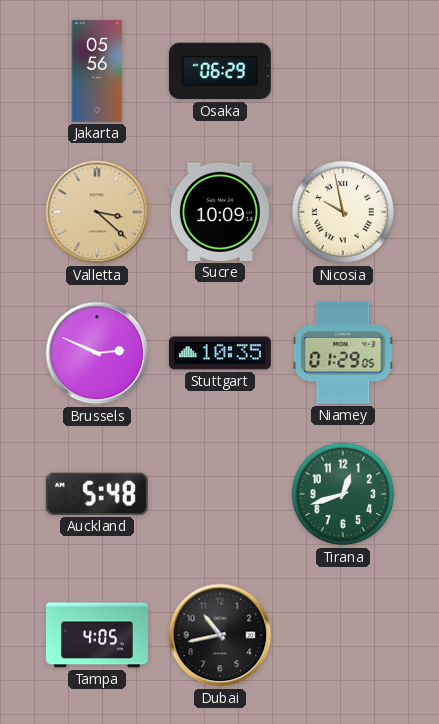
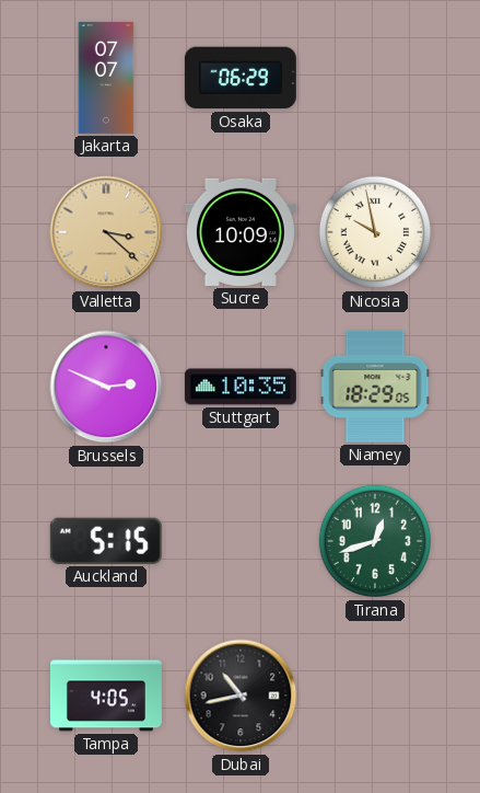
Jakarta: 05:56 -> 07:07
Niamey: 01:29 -> 18:29
Auckland: 5:48 -> 5:15
